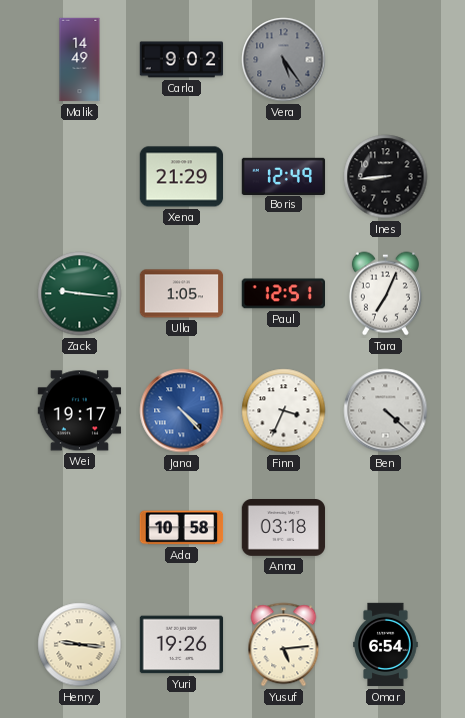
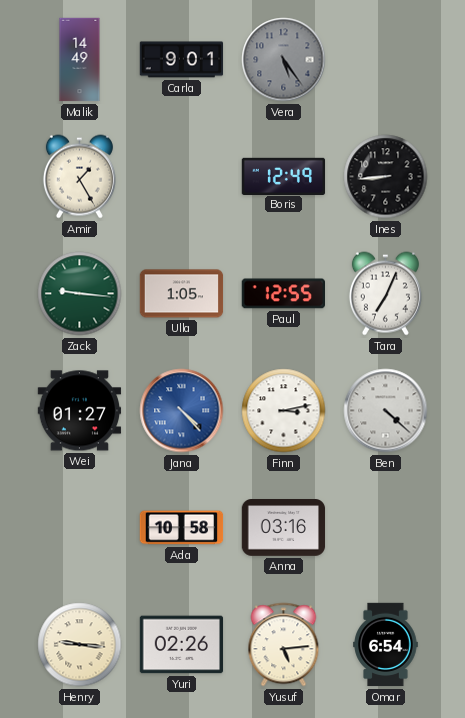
Carla: 9:02 -> 9:01
Amir: none -> 1:25
Xena: 21:29 -> none
Paul: 12:51 -> 12:55
Wei: 19:17 -> 01:27
Finn: 3:34 -> 3:13
Anna: 03:18 -> 03:16
Yuri: 19:26 -> 02:26
